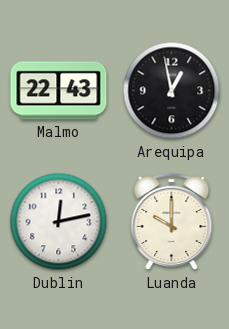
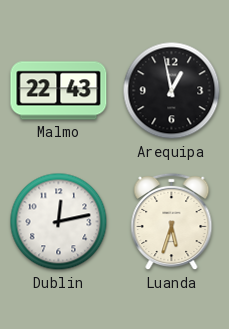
Luanda: 10:00 -> 5:33
